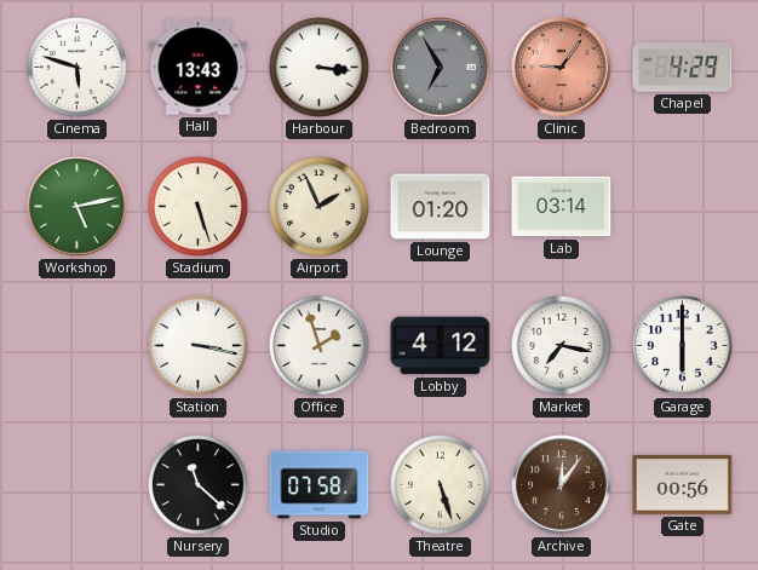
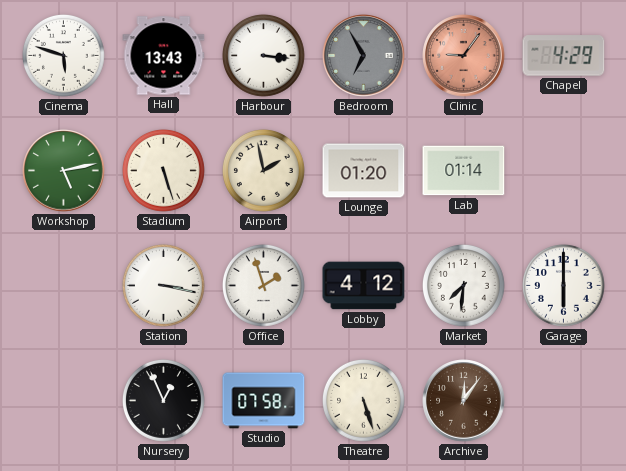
Airport: 1:56 -> 1:58
Lab: 03:14 -> 01:14
Market: 7:17 -> 7:31
Nursery: 11:22 -> 12:56
Gate: 00:56 -> none
